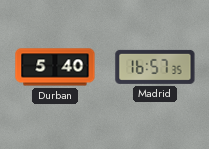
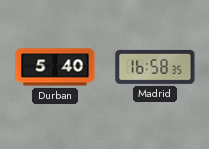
Madrid: 16:57 -> 16:58
